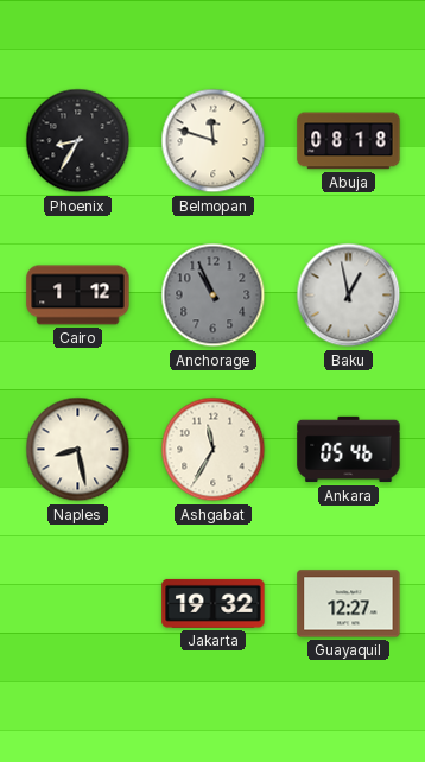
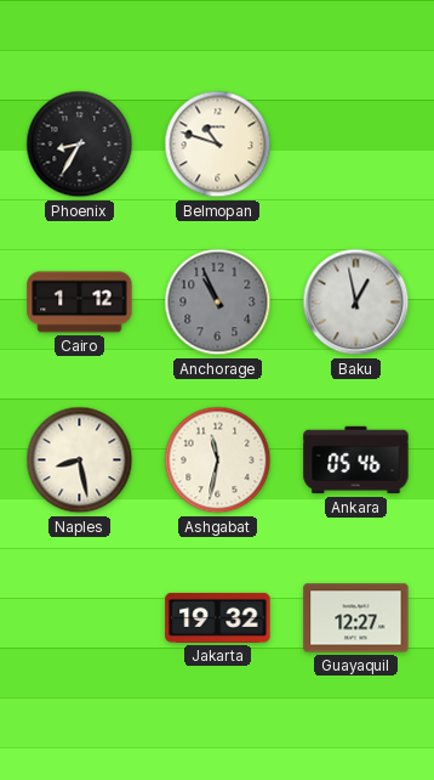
Belmopan: 11:48 -> 10:48
Abuja: 08:18 -> none
Ashgabat: 11:35 -> 11:32
